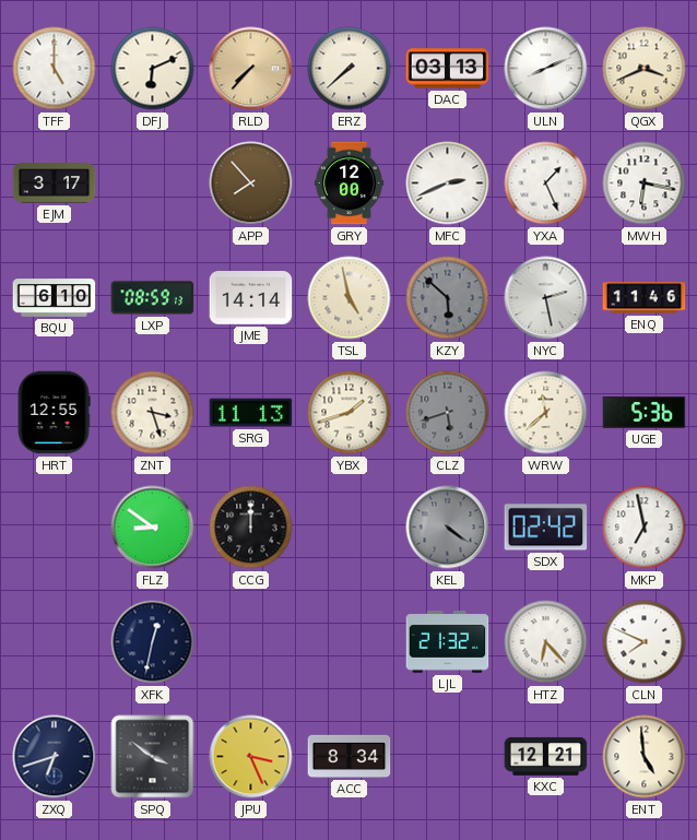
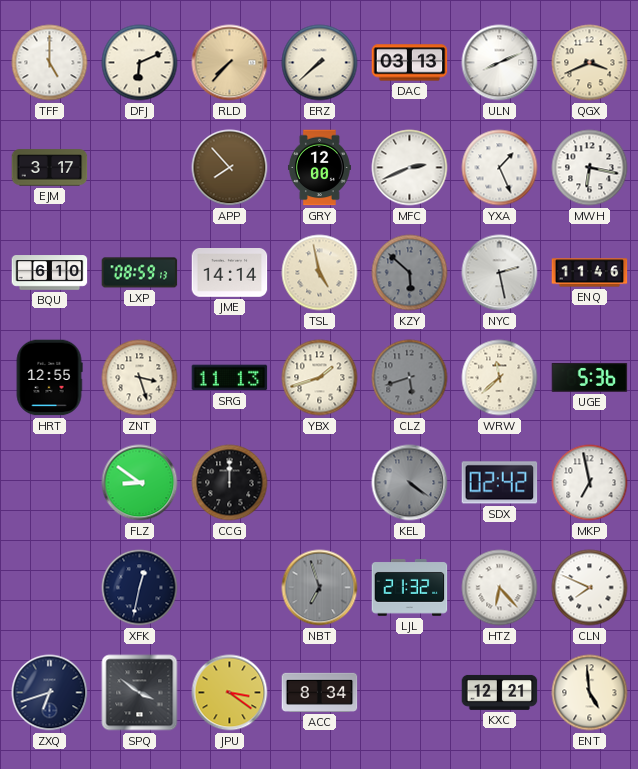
NBT: none -> 6:57
JPU: 3:26 -> 3:21
